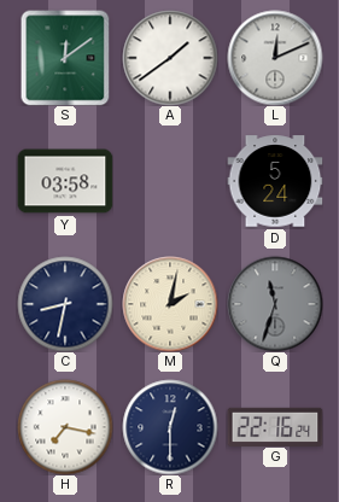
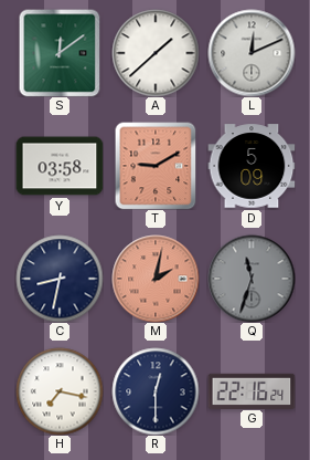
A: 1:39 -> 1:38
T: none -> 9:10
D: 5:24 -> 5:09
M dial: cream -> salmon
